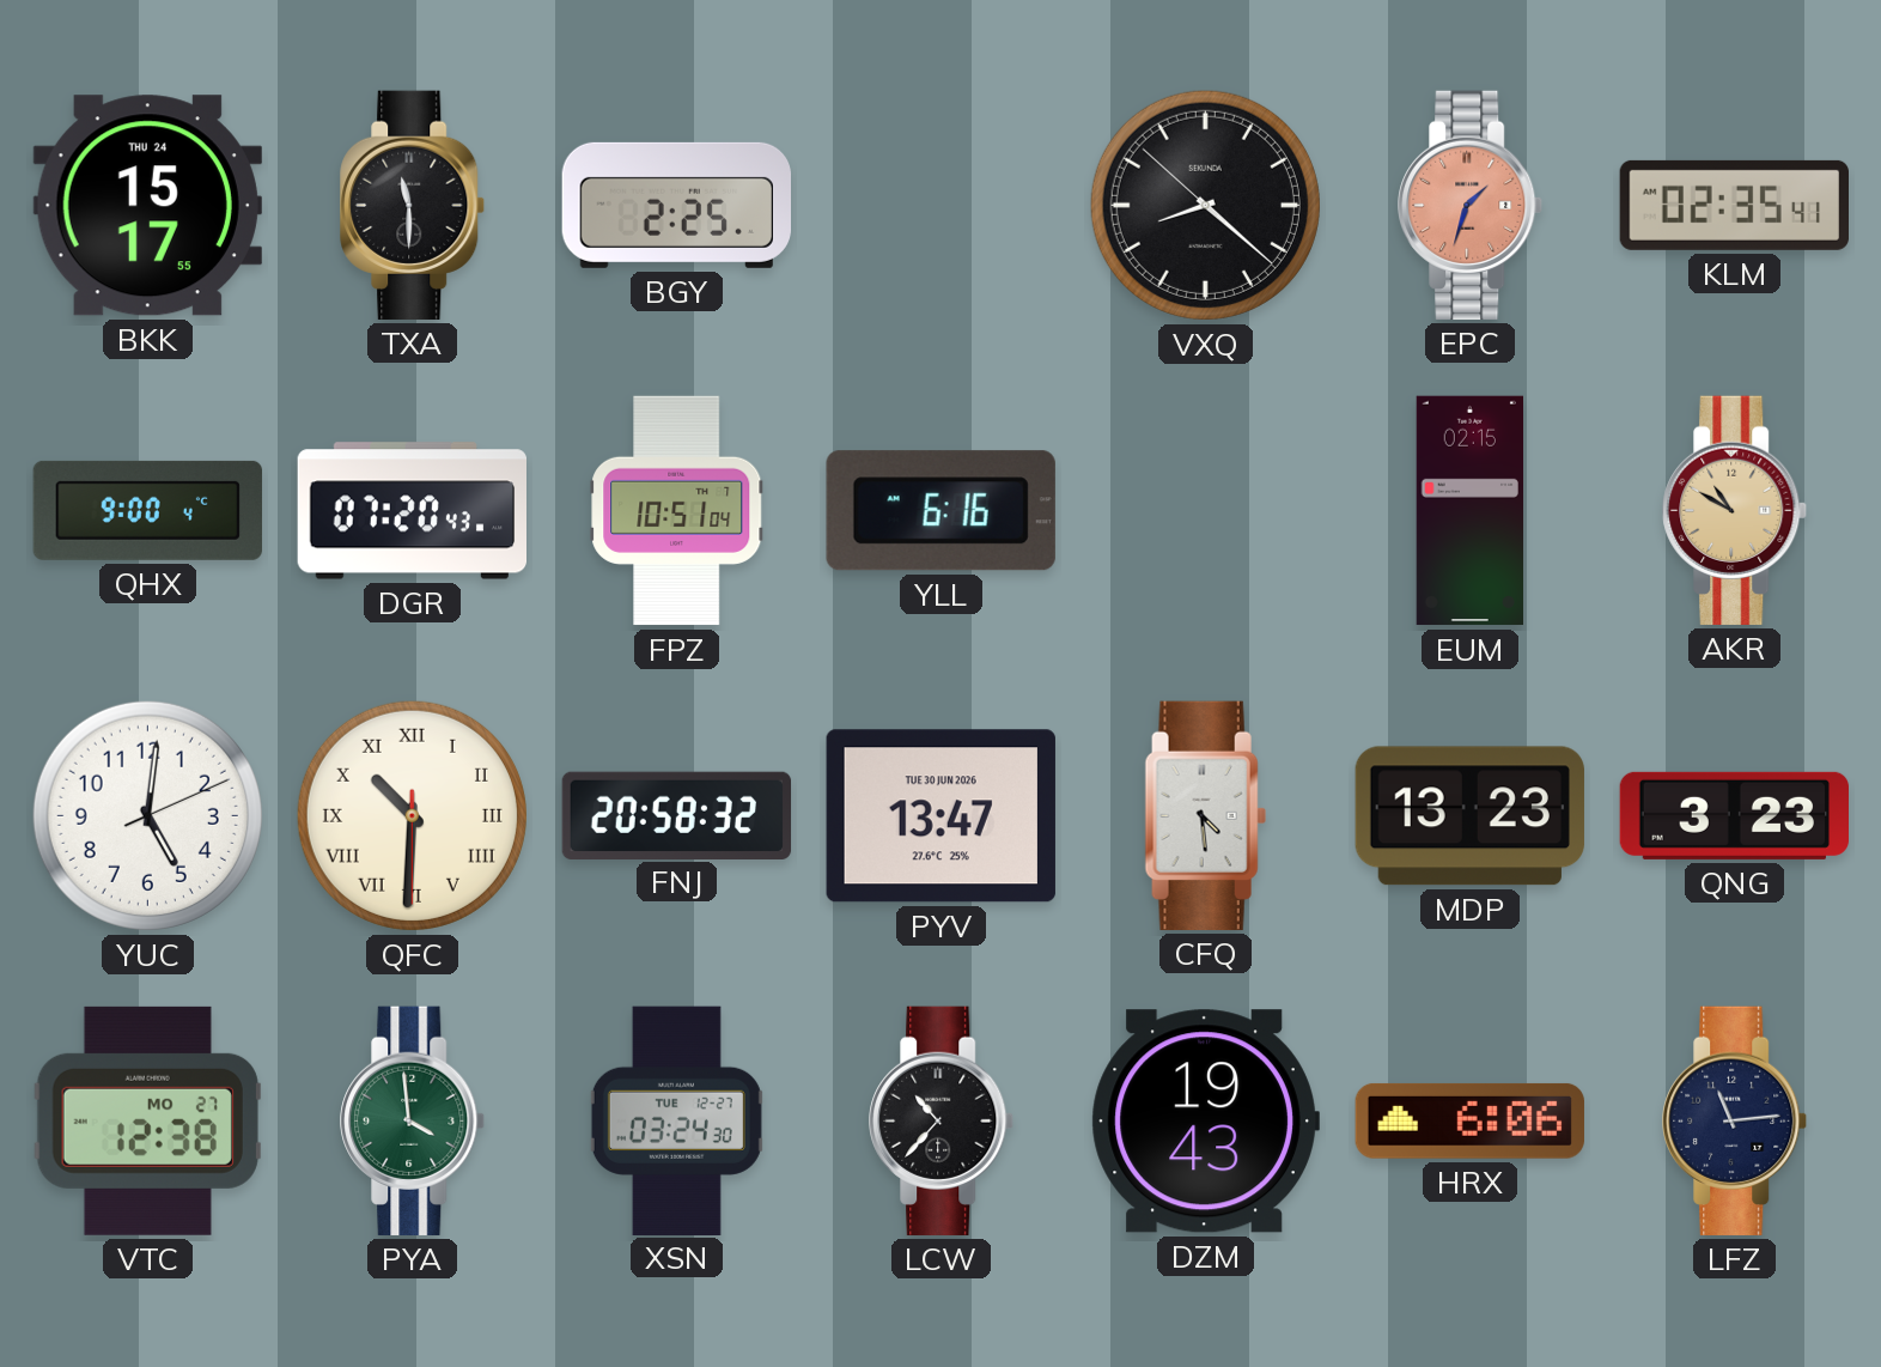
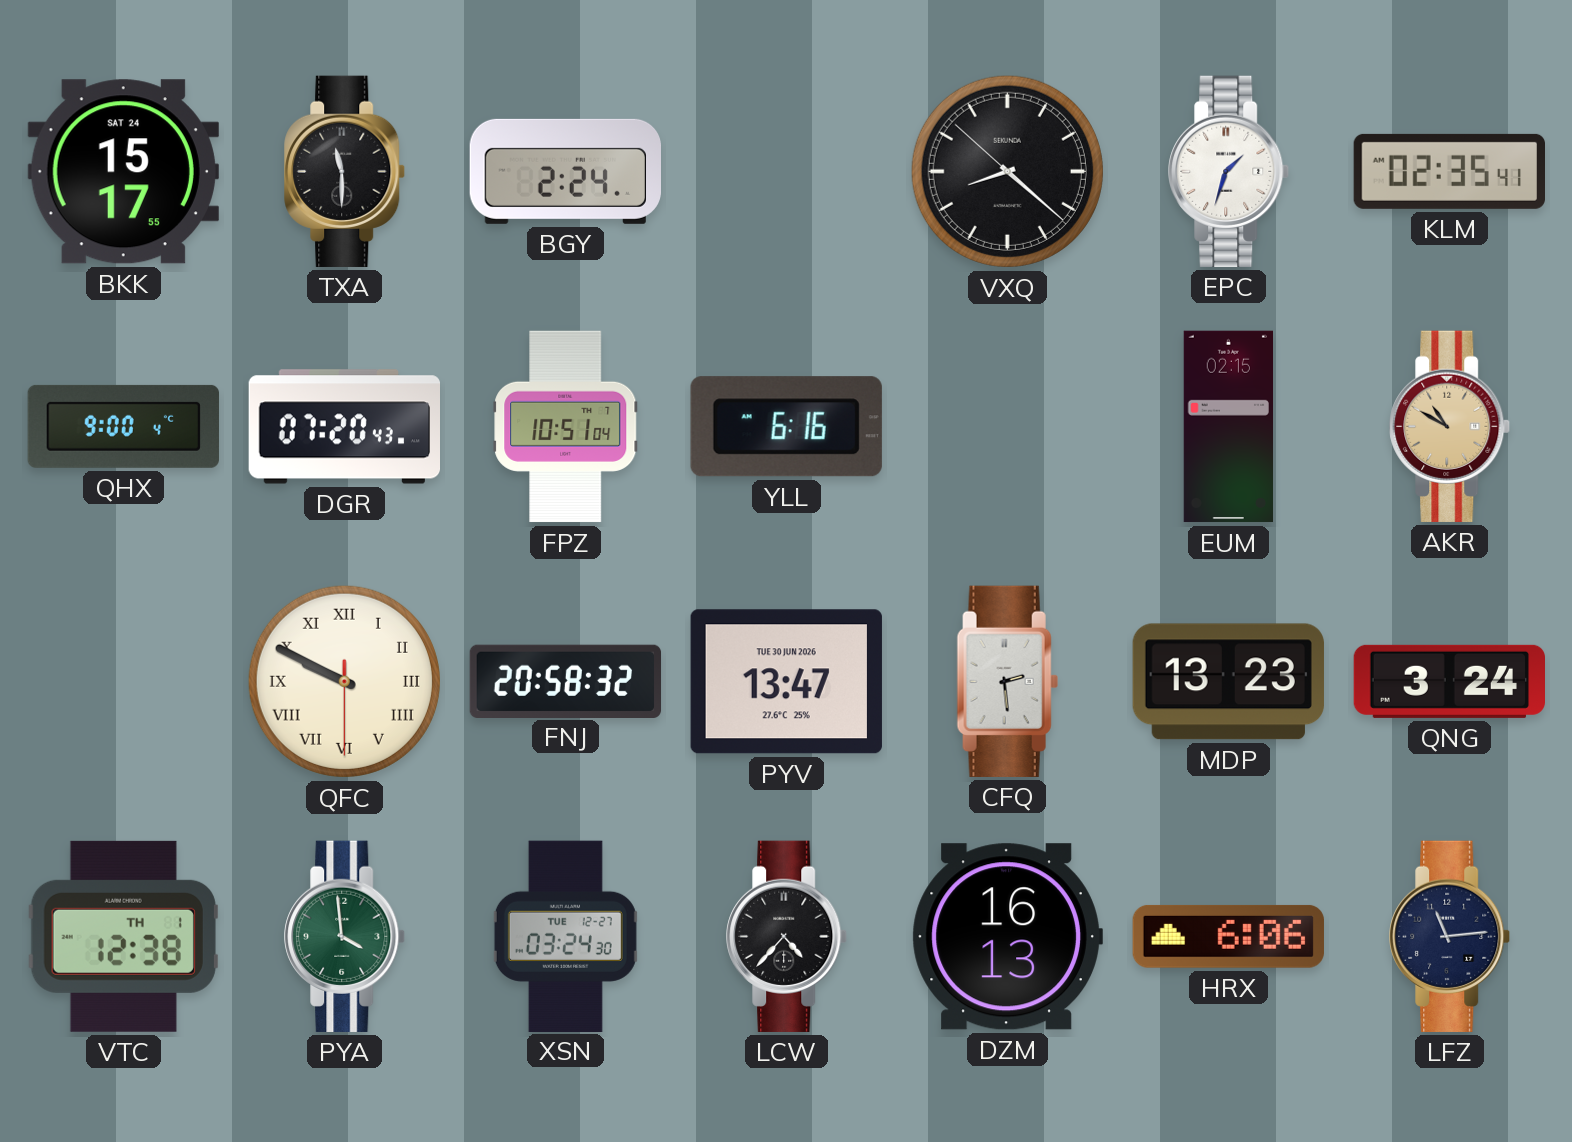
BKK date: THU 24 -> SAT 24
BGY: 2:25 -> 2:24
EPC dial: salmon -> white
YUC: 5:01 -> none
QFC: 10:30 -> 9:49
CFQ: 4:29 -> 2:29
QNG: 3:23 -> 3:24
VTC date: MO 27 -> TH 1
LCW: 10:37 -> 4:37
DZM: 19:43 -> 16:13
